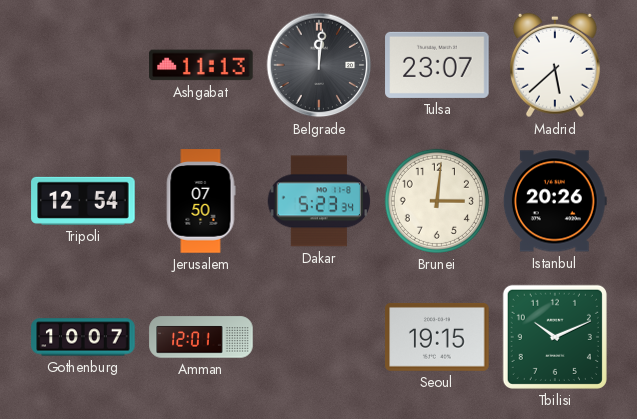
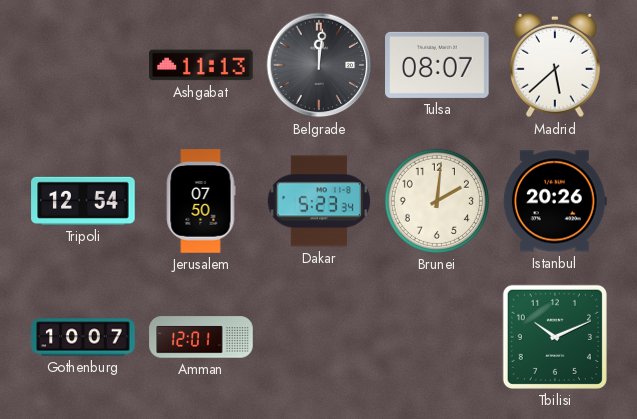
Tulsa: 23:07 -> 08:07
Brunei: 3:01 -> 2:01
Seoul: 19:15 -> none
